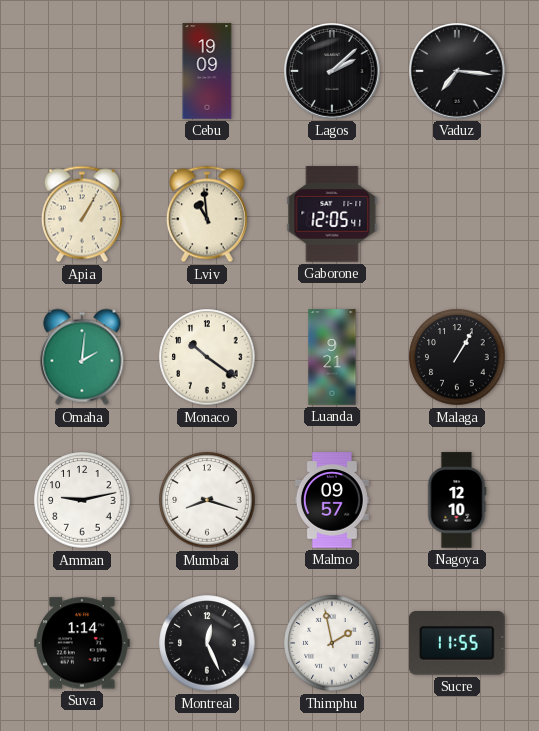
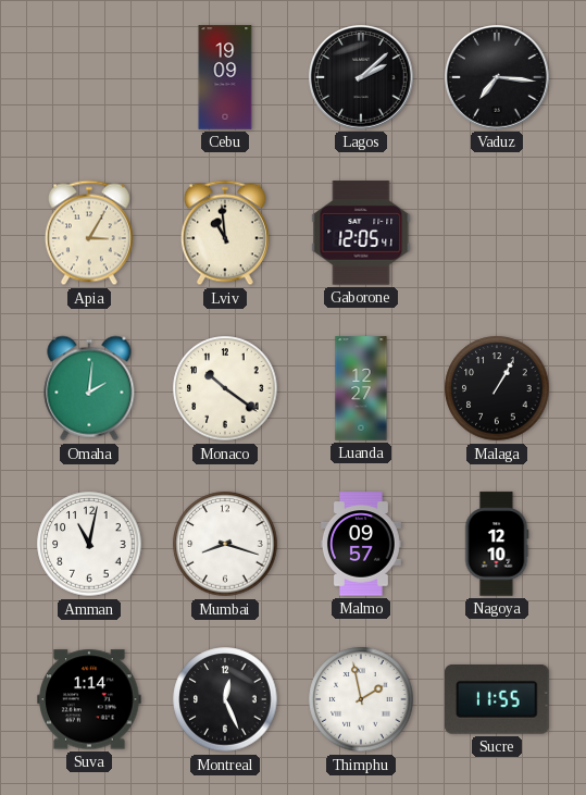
Apia: 1:05 -> 3:05
Luanda: 9:21 -> 12:27
Amman: 9:13 -> 11:02
